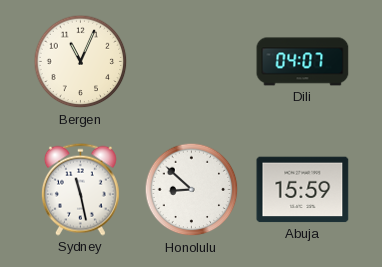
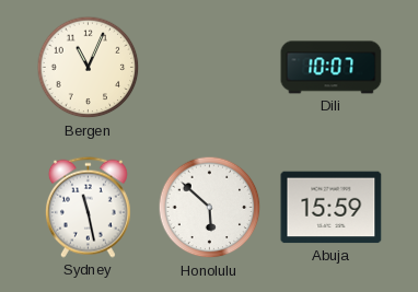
Dili: 04:07 -> 10:07
Honolulu: 8:52 -> 5:52
